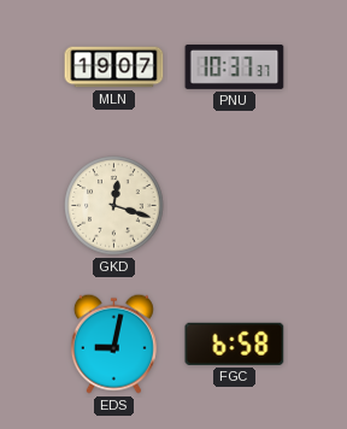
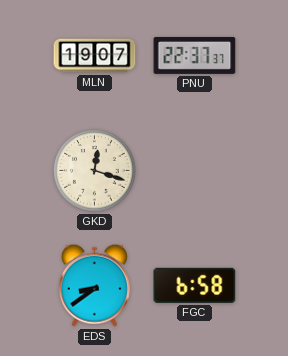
PNU: 10:37 -> 22:37
EDS: 9:02 -> 8:39
